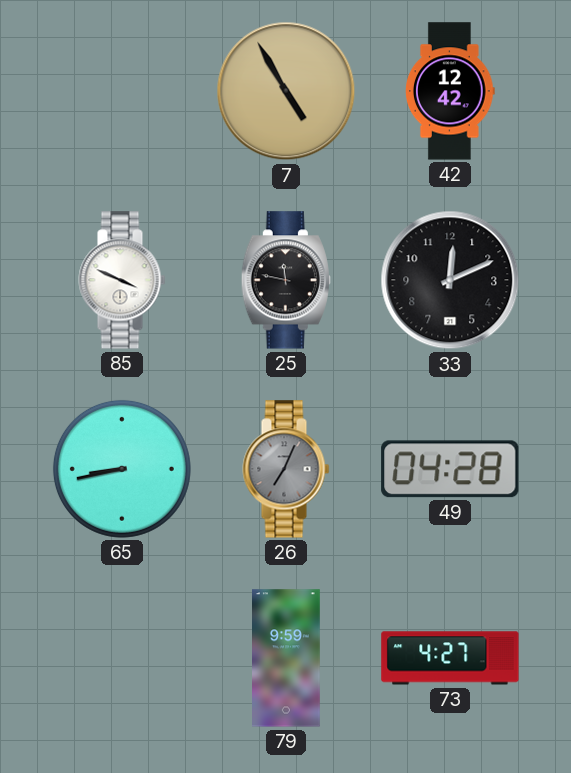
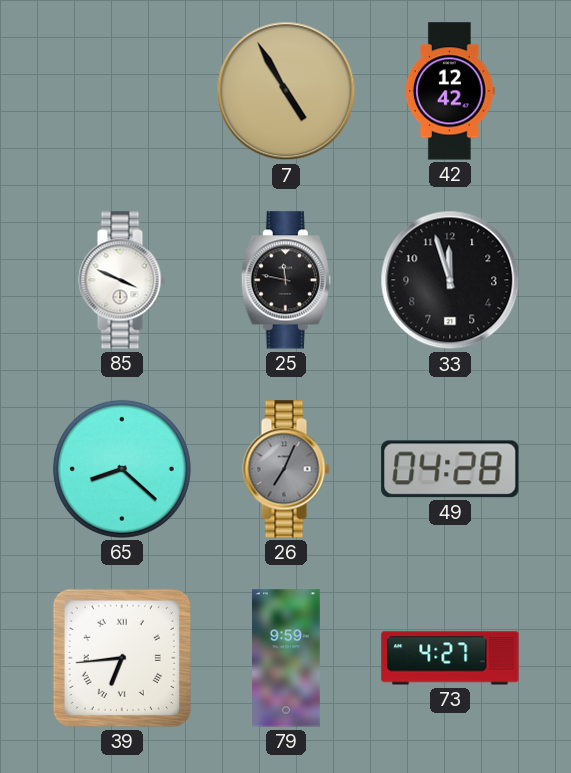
33: 12:11 -> 11:57
65: 8:43 -> 8:22
39: none -> 6:44
